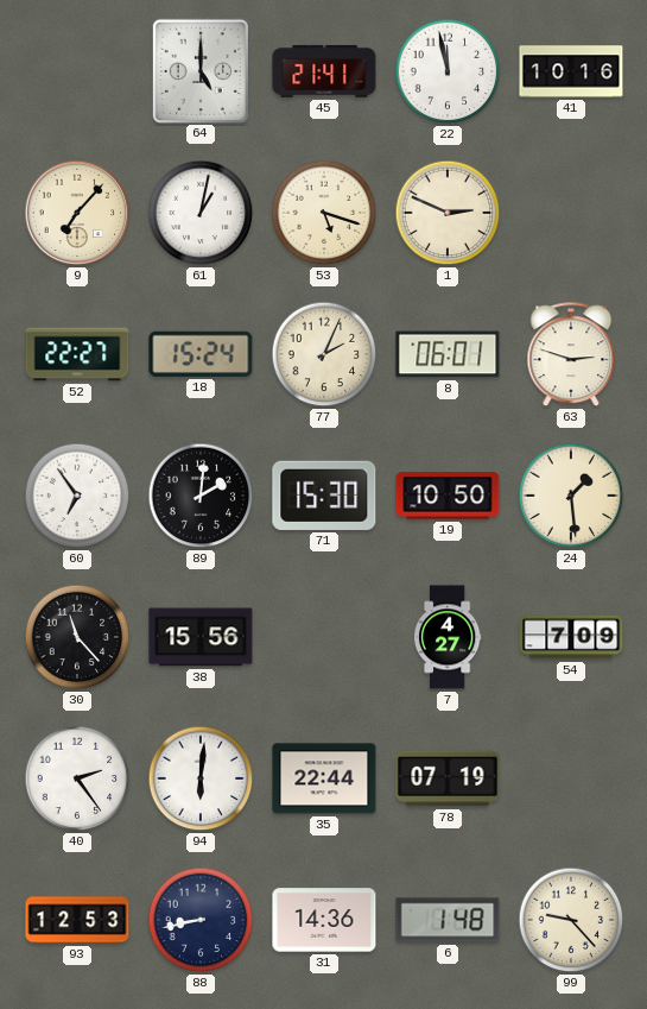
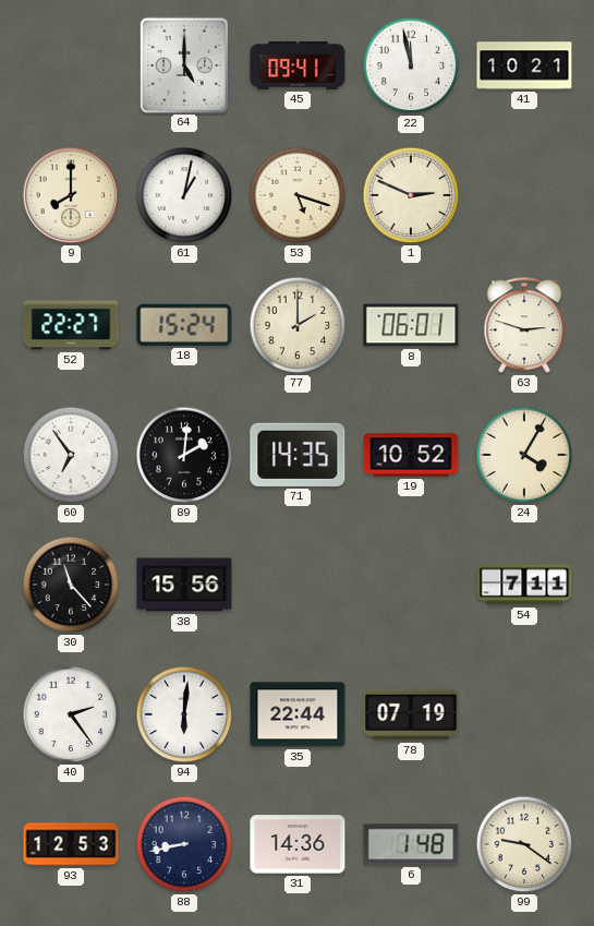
45: 21:41 -> 09:41
41: 10:16 -> 10:21
9: 7:07 -> 8:00
77: 2:04 -> 2:00
71: 15:30 -> 14:35
19: 10:50 -> 10:52
24: 1:29 -> 4:05
7: 4:27 -> none
54: 7:09 -> 7:11
99: 9:23 -> 9:21
